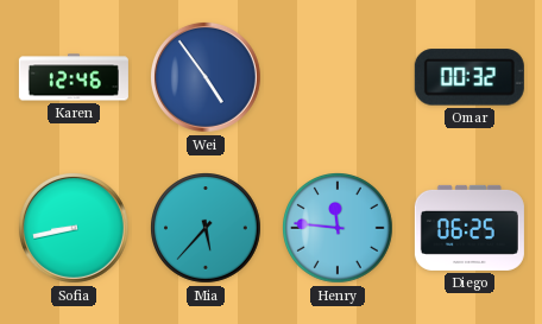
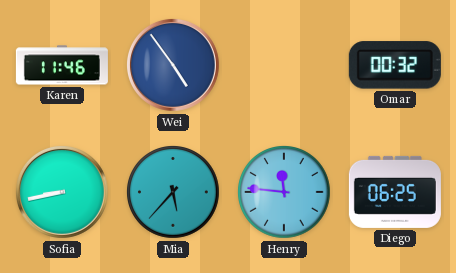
Karen: 12:46 -> 11:46
